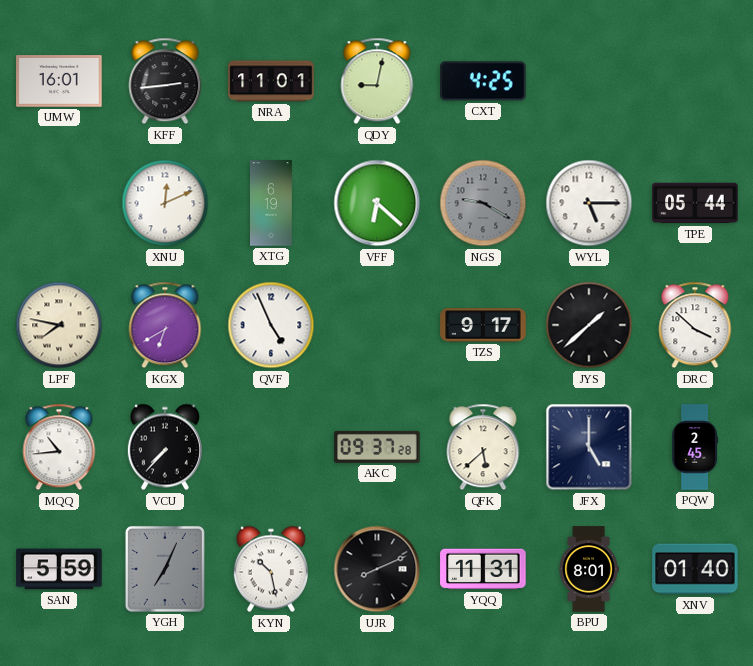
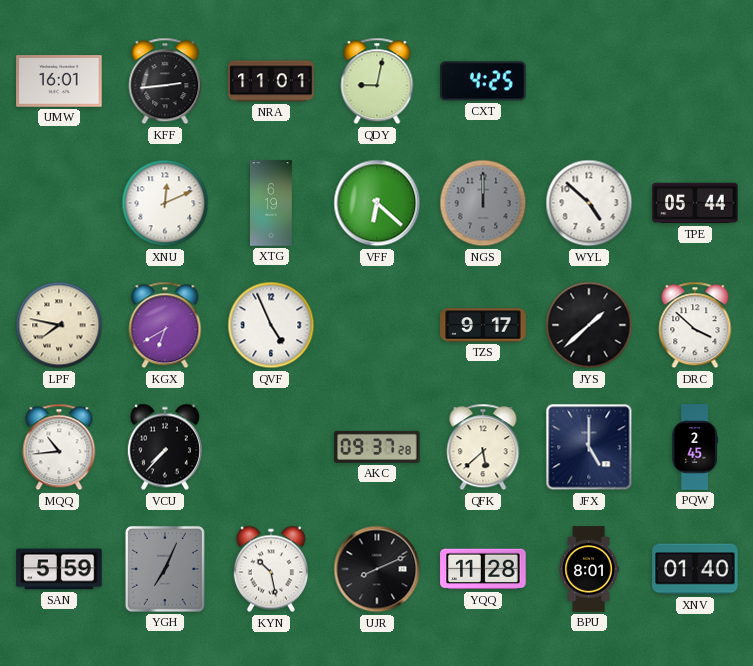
NGS: 9:20 -> 12:00
WYL: 5:15 -> 4:52
YQQ: 11:31 -> 11:28
